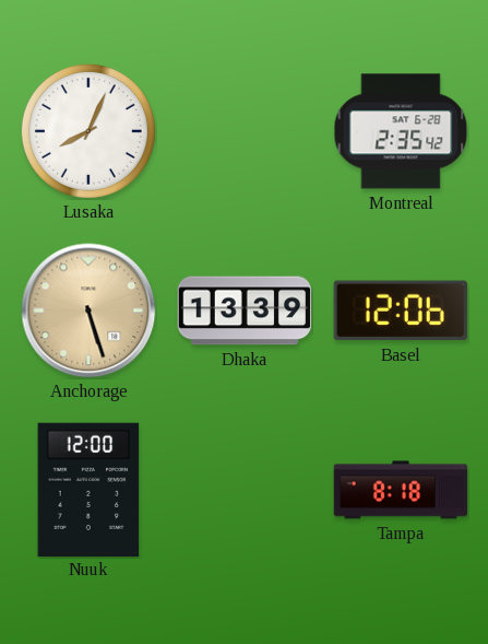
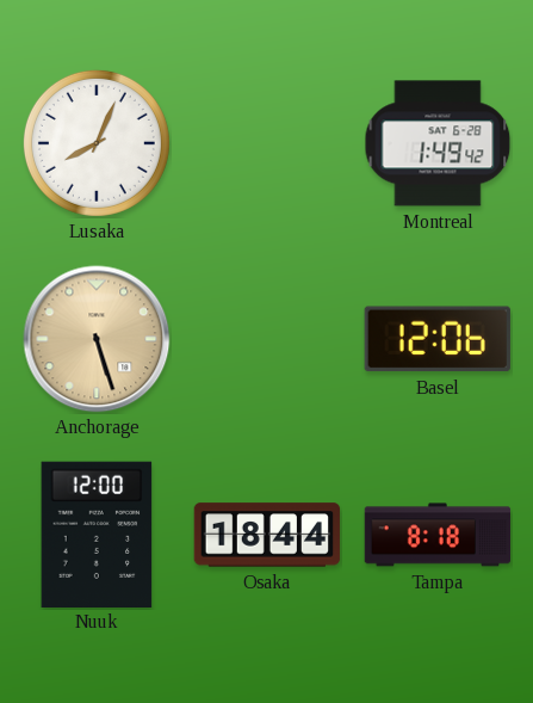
Montreal: 2:35 -> 1:49
Dhaka: 13:39 -> none
Osaka: none -> 18:44
